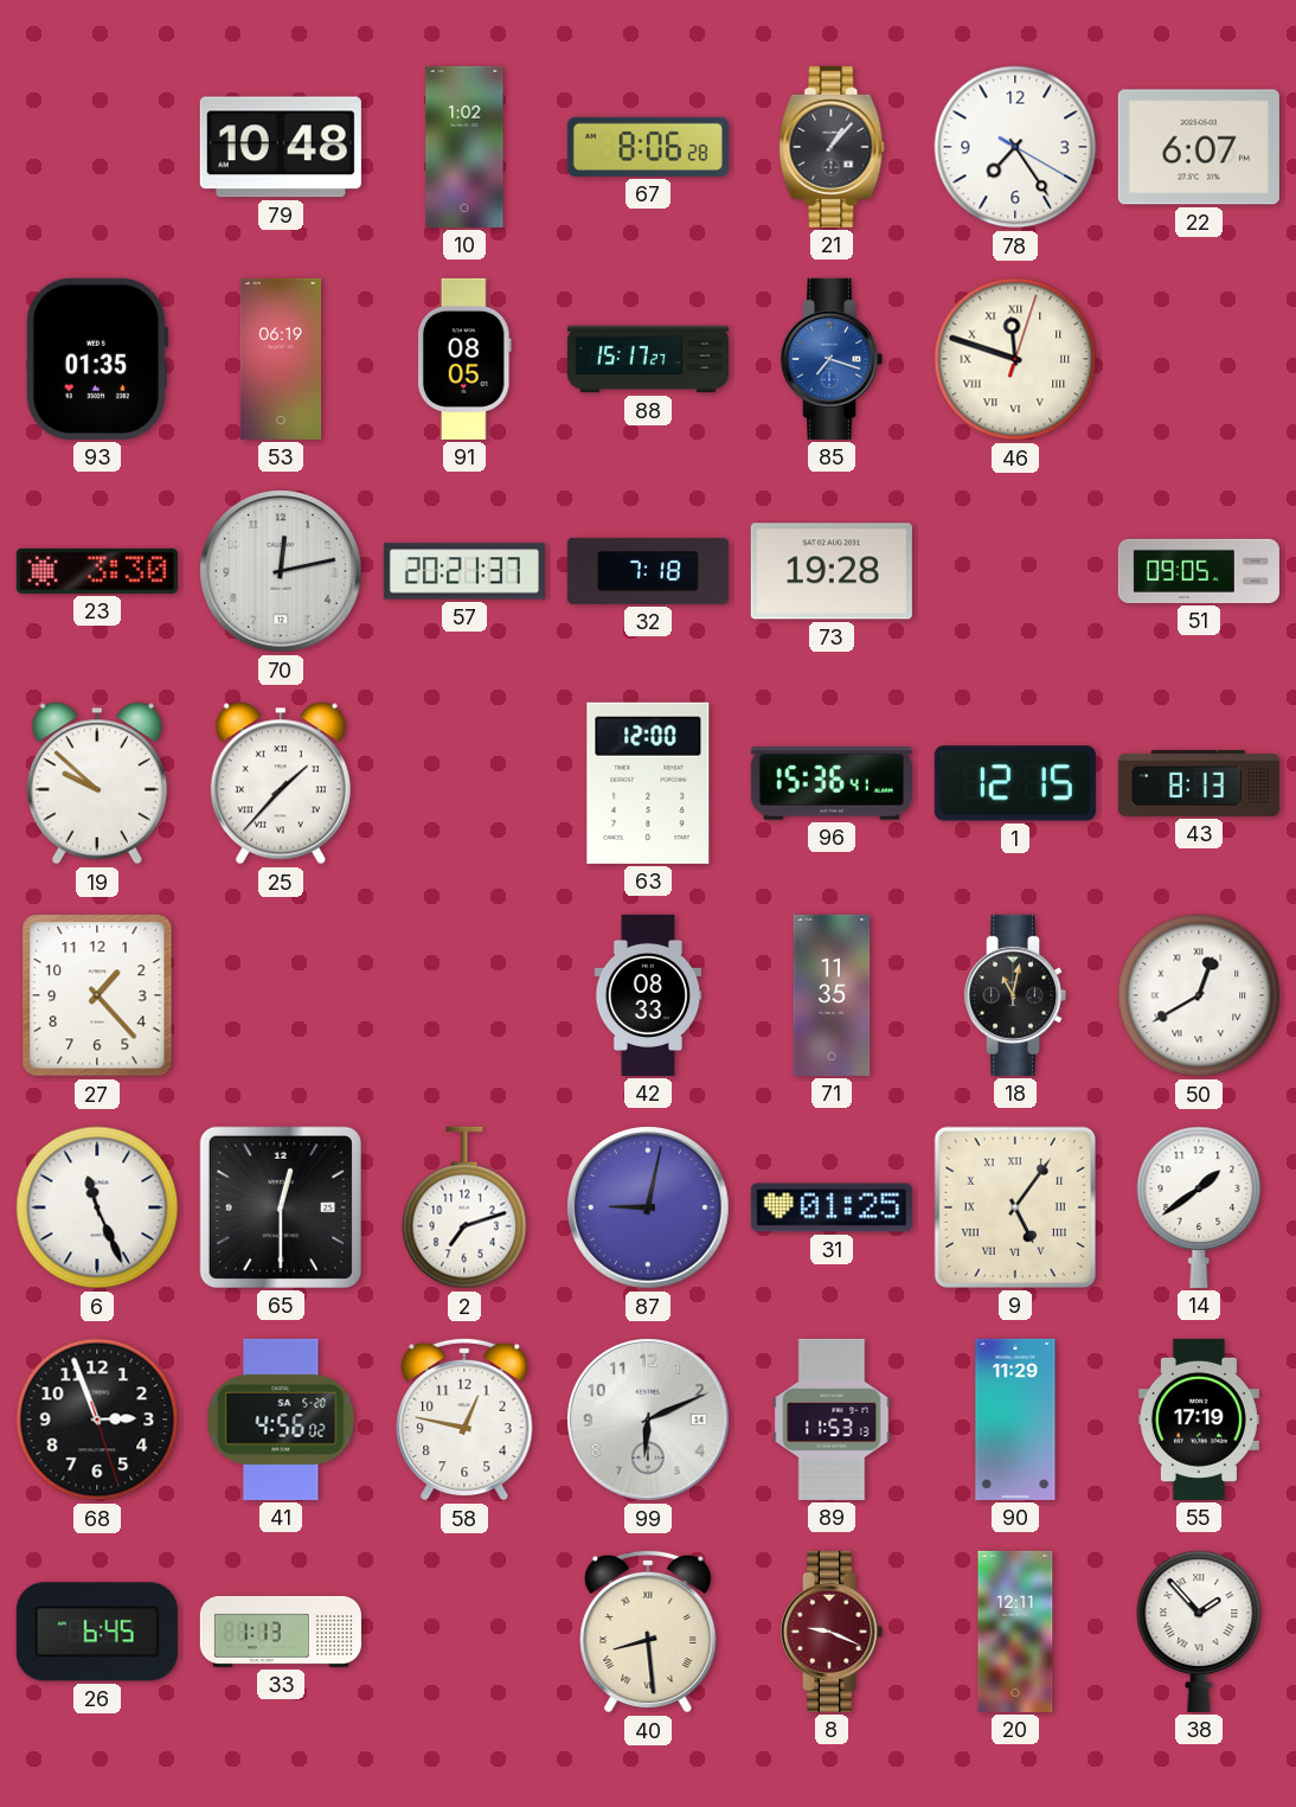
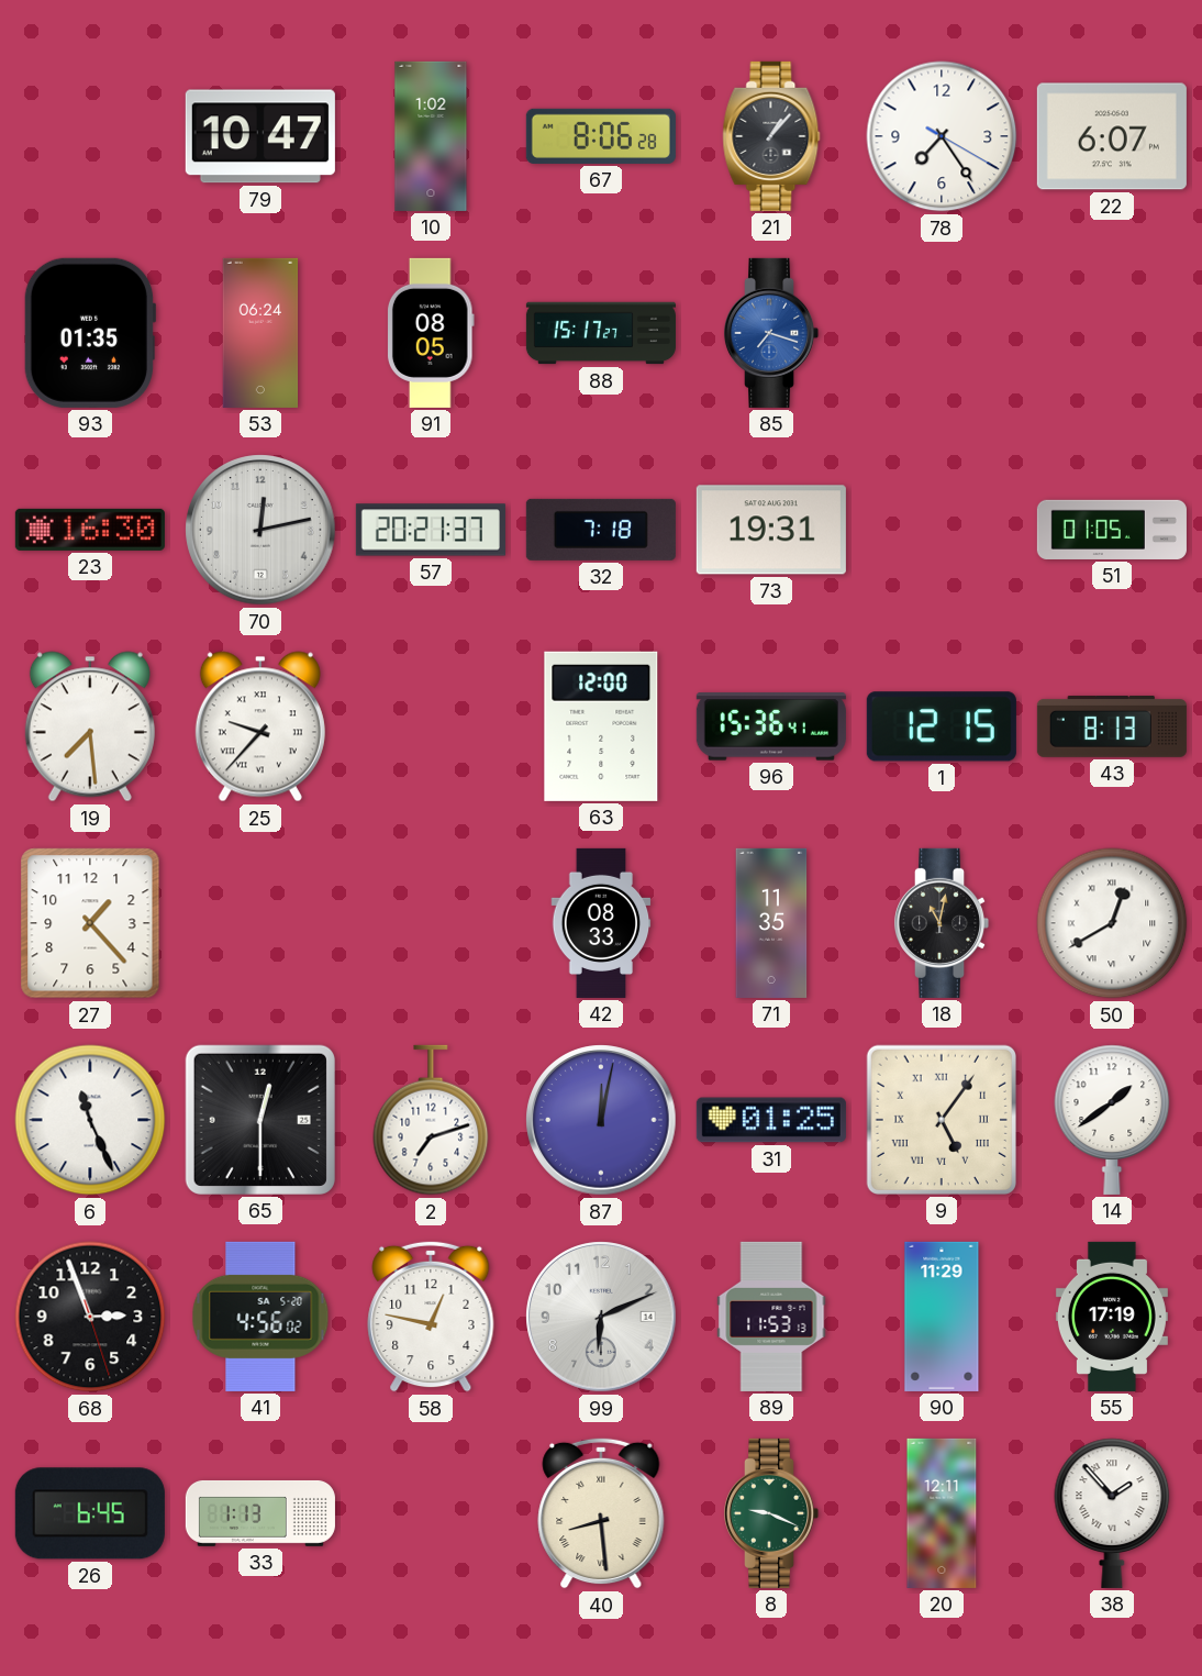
79: 10:48 -> 10:47
53: 06:19 -> 06:24
46: 11:48 -> none
23: 3:30 -> 16:30
73: 19:28 -> 19:31
51: 09:05 -> 01:05
19: 9:52 -> 7:29
25: 1:37 -> 9:37
87: 9:02 -> 12:02
8 dial: burgundy -> green
